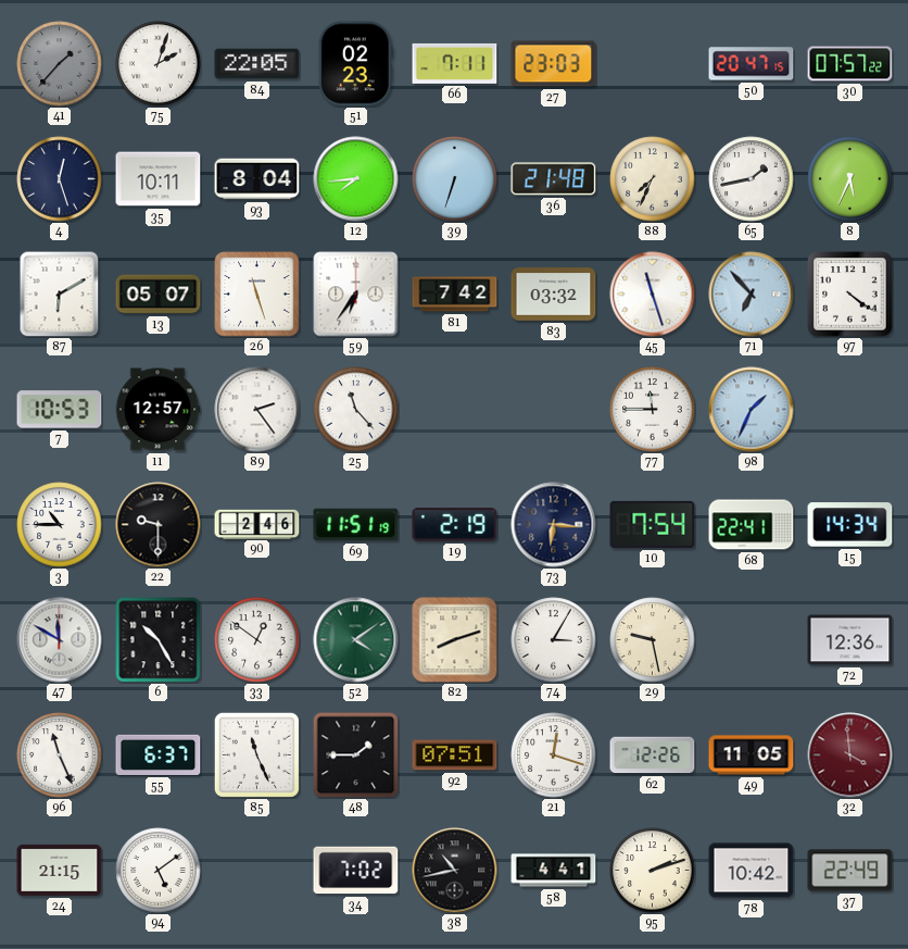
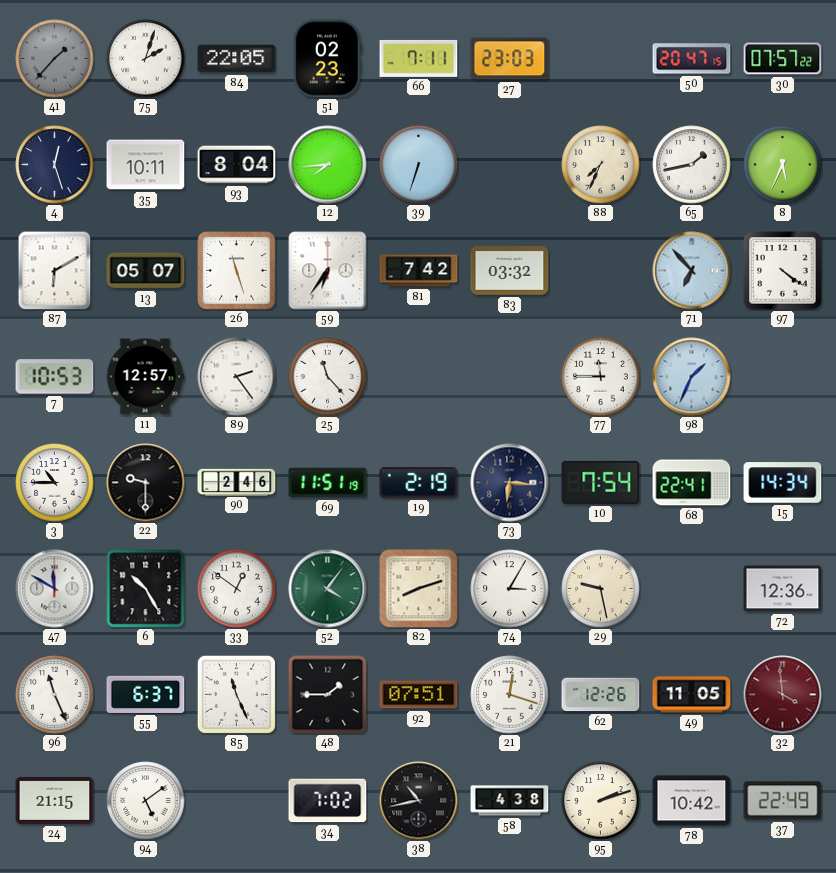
36: 21:48 -> none
45: 11:27 -> none
52: 4:09 -> 4:06
58: 4:41 -> 4:38
